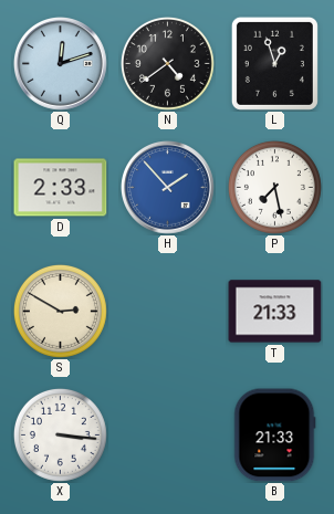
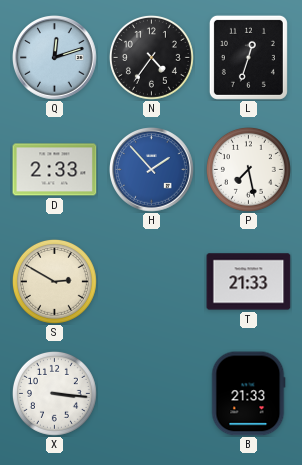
N: 4:39 -> 4:36
L: 12:57 -> 12:33
